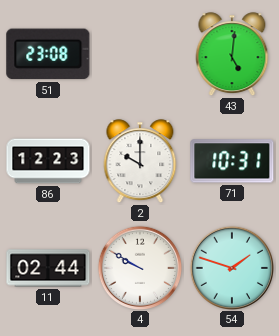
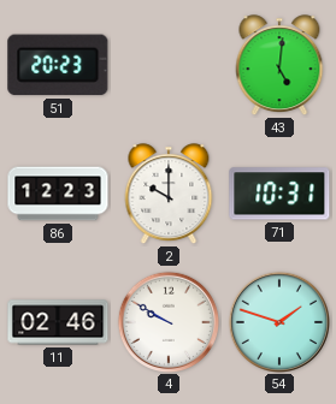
51: 23:08 -> 20:23
11: 02:44 -> 02:46
